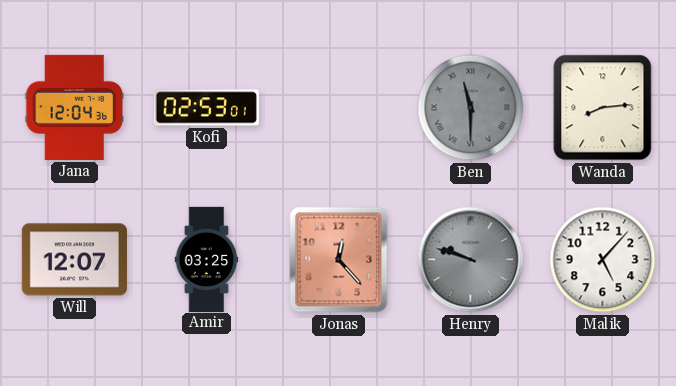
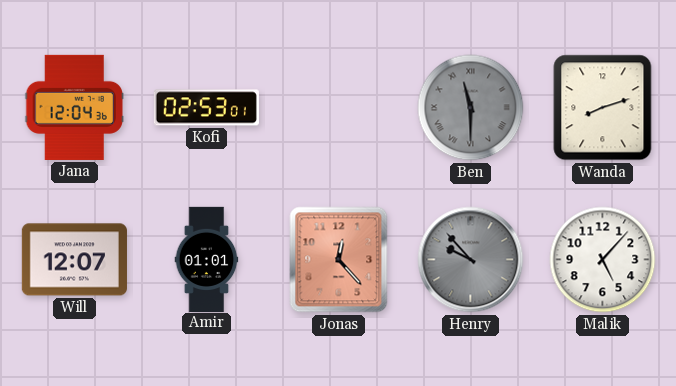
Wanda: 8:14 -> 8:12
Amir: 03:25 -> 01:01
Henry: 9:48 -> 9:53
